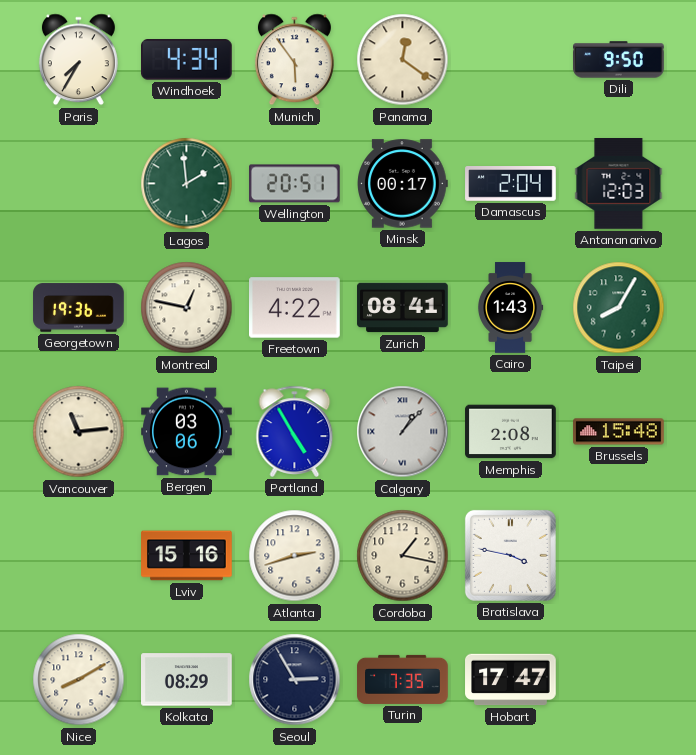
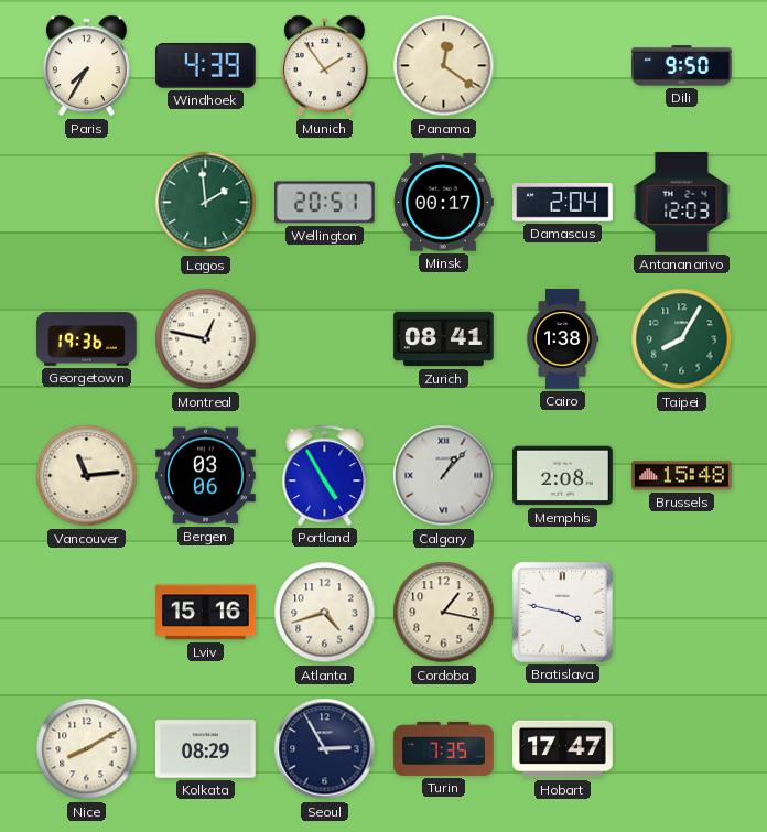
Windhoek: 4:34 -> 4:39
Munich: 5:54 -> 1:54
Freetown: 4:22 -> none
Cairo: 1:43 -> 1:38
Atlanta: 2:42 -> 4:42
